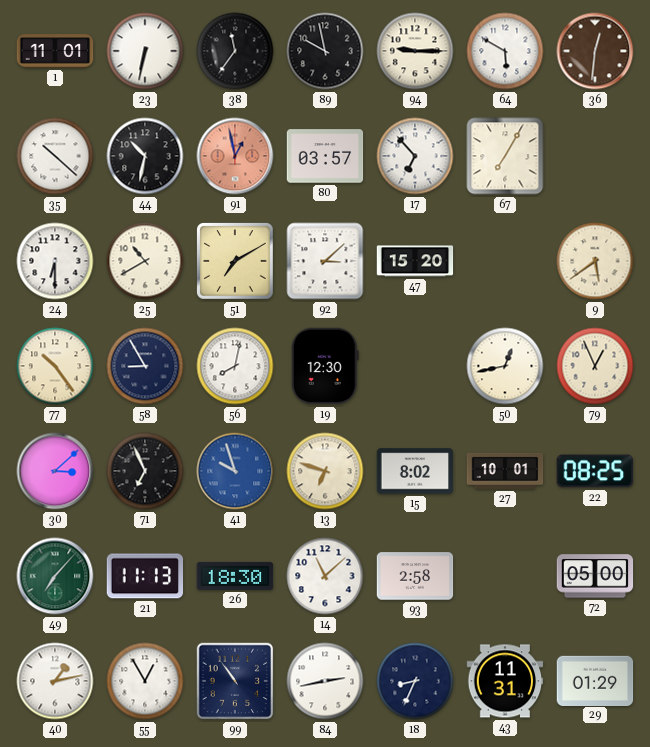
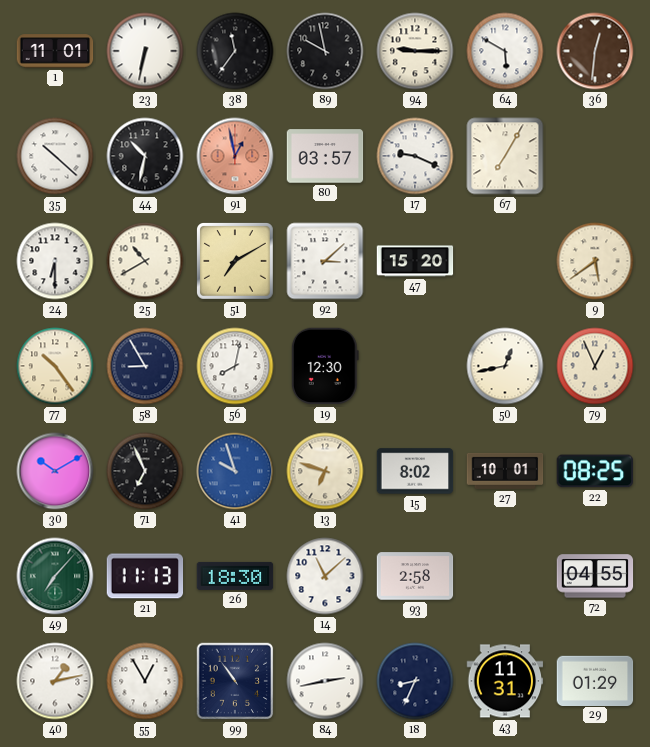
17: 6:53 -> 9:19
30: 3:08 -> 10:10
72: 05:00 -> 04:55
